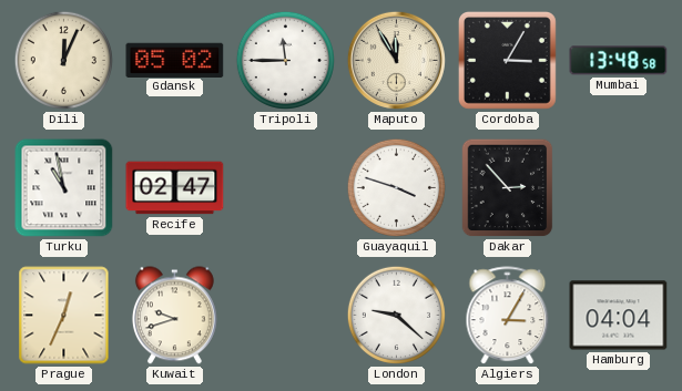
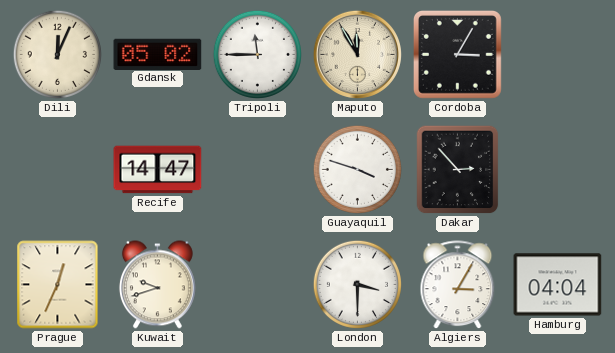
Mumbai: 13:48 -> none
Turku: 10:58 -> none
Recife: 02:47 -> 14:47
London: 9:22 -> 3:30
